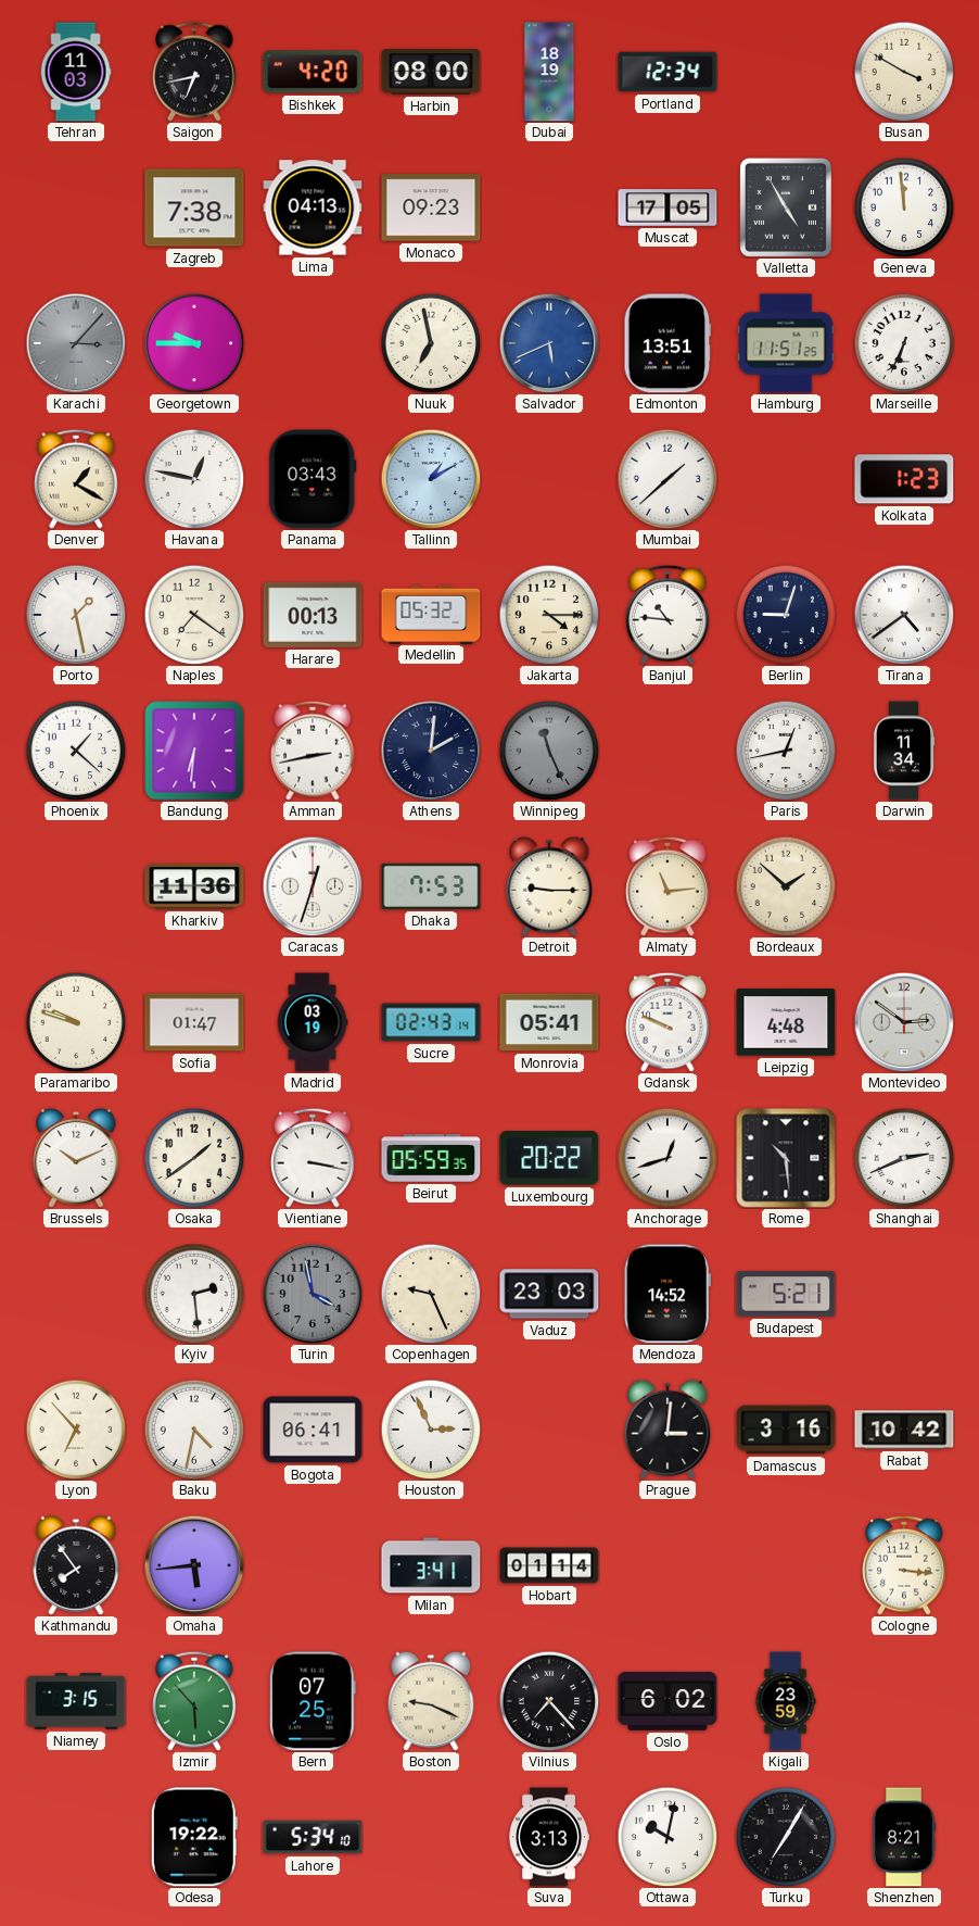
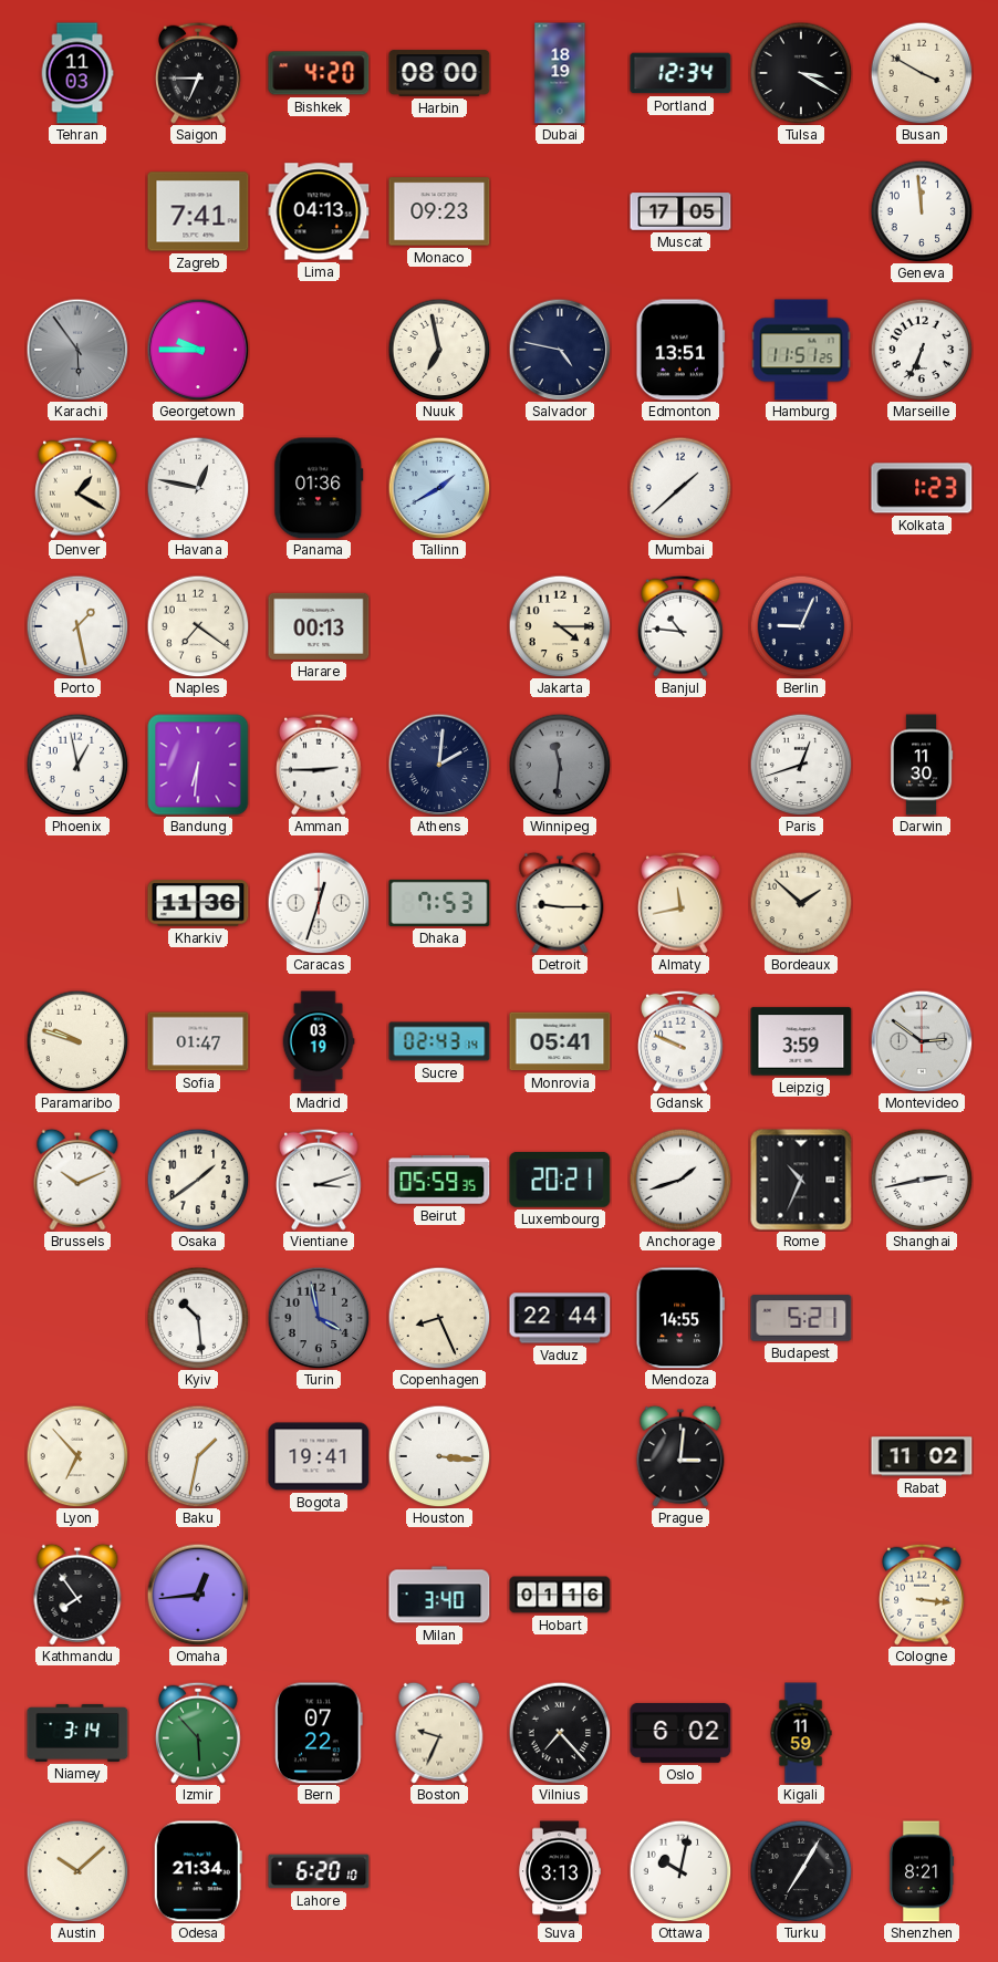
Saigon: 6:43 -> 6:45
Tulsa: none -> 3:20
Zagreb: 7:38 -> 7:41
Valletta: 4:55 -> none
Karachi: 3:07 -> 5:54
Salvador: 5:41 -> 4:47
Salvador dial: blue -> navy
Panama: 03:43 -> 01:36
Tallinn: 1:10 -> 1:40
Medellin: 05:32 -> none
Berlin: 9:03 -> 9:04
Tirana: 4:39 -> none
Phoenix: 1:22 -> 12:58
Amman: 2:43 -> 2:45
Winnipeg: 11:26 -> 11:31
Paris: 12:43 -> 12:42
Darwin: 11:34 -> 11:30
Almaty: 11:14 -> 11:43
Leipzig: 4:48 -> 3:59
Vientiane: 3:17 -> 3:12
Luxembourg: 20:22 -> 20:21
Anchorage: 12:42 -> 1:42
Rome: 10:29 -> 10:34
Shanghai: 2:41 -> 2:43
Kyiv: 2:29 -> 10:29
Copenhagen: 9:26 -> 8:26
Vaduz: 23:03 -> 22:44
Mendoza: 14:52 -> 14:55
Baku: 4:32 -> 1:32
Bogota: 06:41 -> 19:41
Houston: 2:56 -> 3:16
Damascus: 3:16 -> none
Rabat: 10:42 -> 11:02
Omaha: 5:44 -> 12:44
Milan: 3:41 -> 3:40
Hobart: 01:14 -> 01:16
Niamey: 3:15 -> 3:14
Bern: 07:25 -> 07:22
Boston: 9:19 -> 9:34
Kigali: 23:59 -> 11:59
Austin: none -> 10:08
Odesa: 19:22 -> 21:34
Lahore: 5:34 -> 6:20
